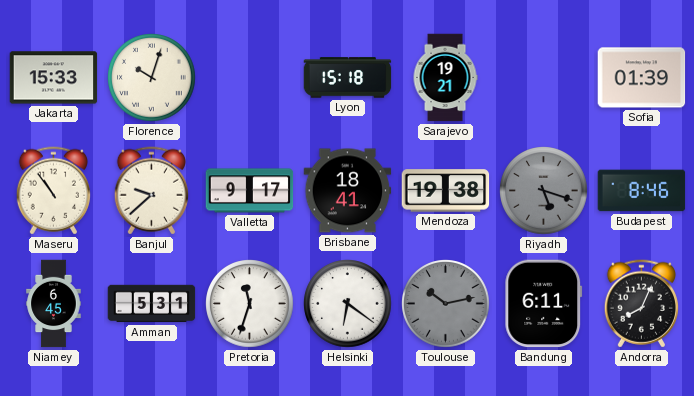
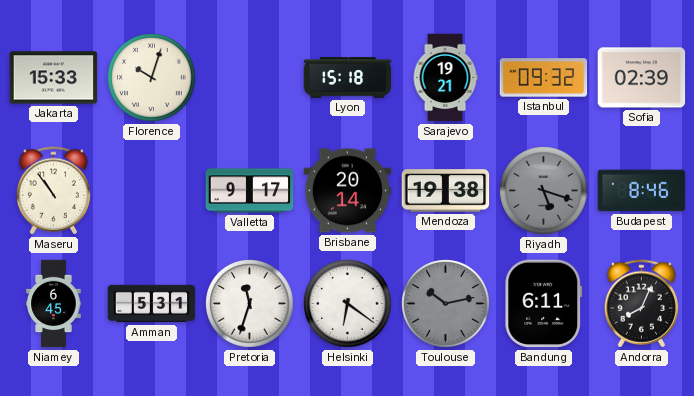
Istanbul: none -> 09:32
Sofia: 01:39 -> 02:39
Banjul: 9:38 -> none
Brisbane: 18:41 -> 20:14
